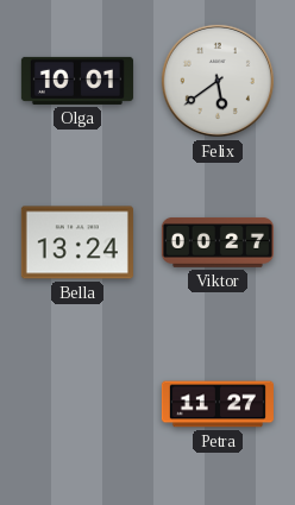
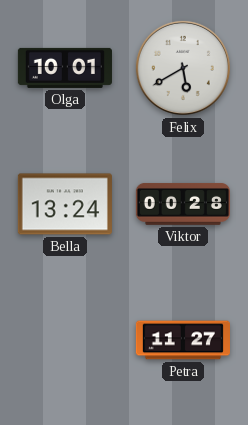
Felix: 5:39 -> 5:40
Viktor: 00:27 -> 00:28
